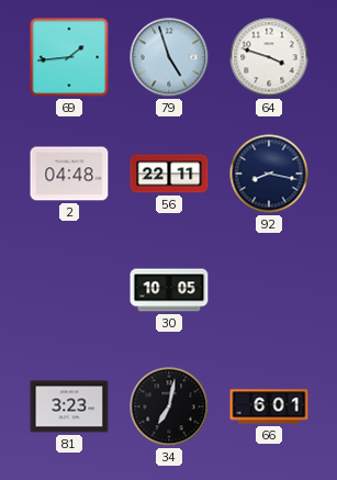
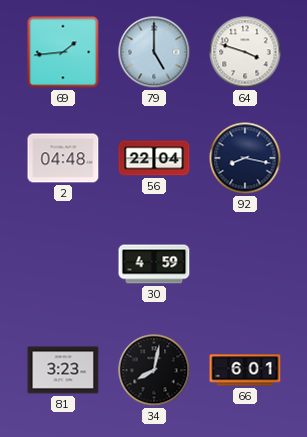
79: 4:57 -> 5:00
56: 22:11 -> 22:04
30: 10:05 -> 4:59
34: 7:02 -> 8:02
